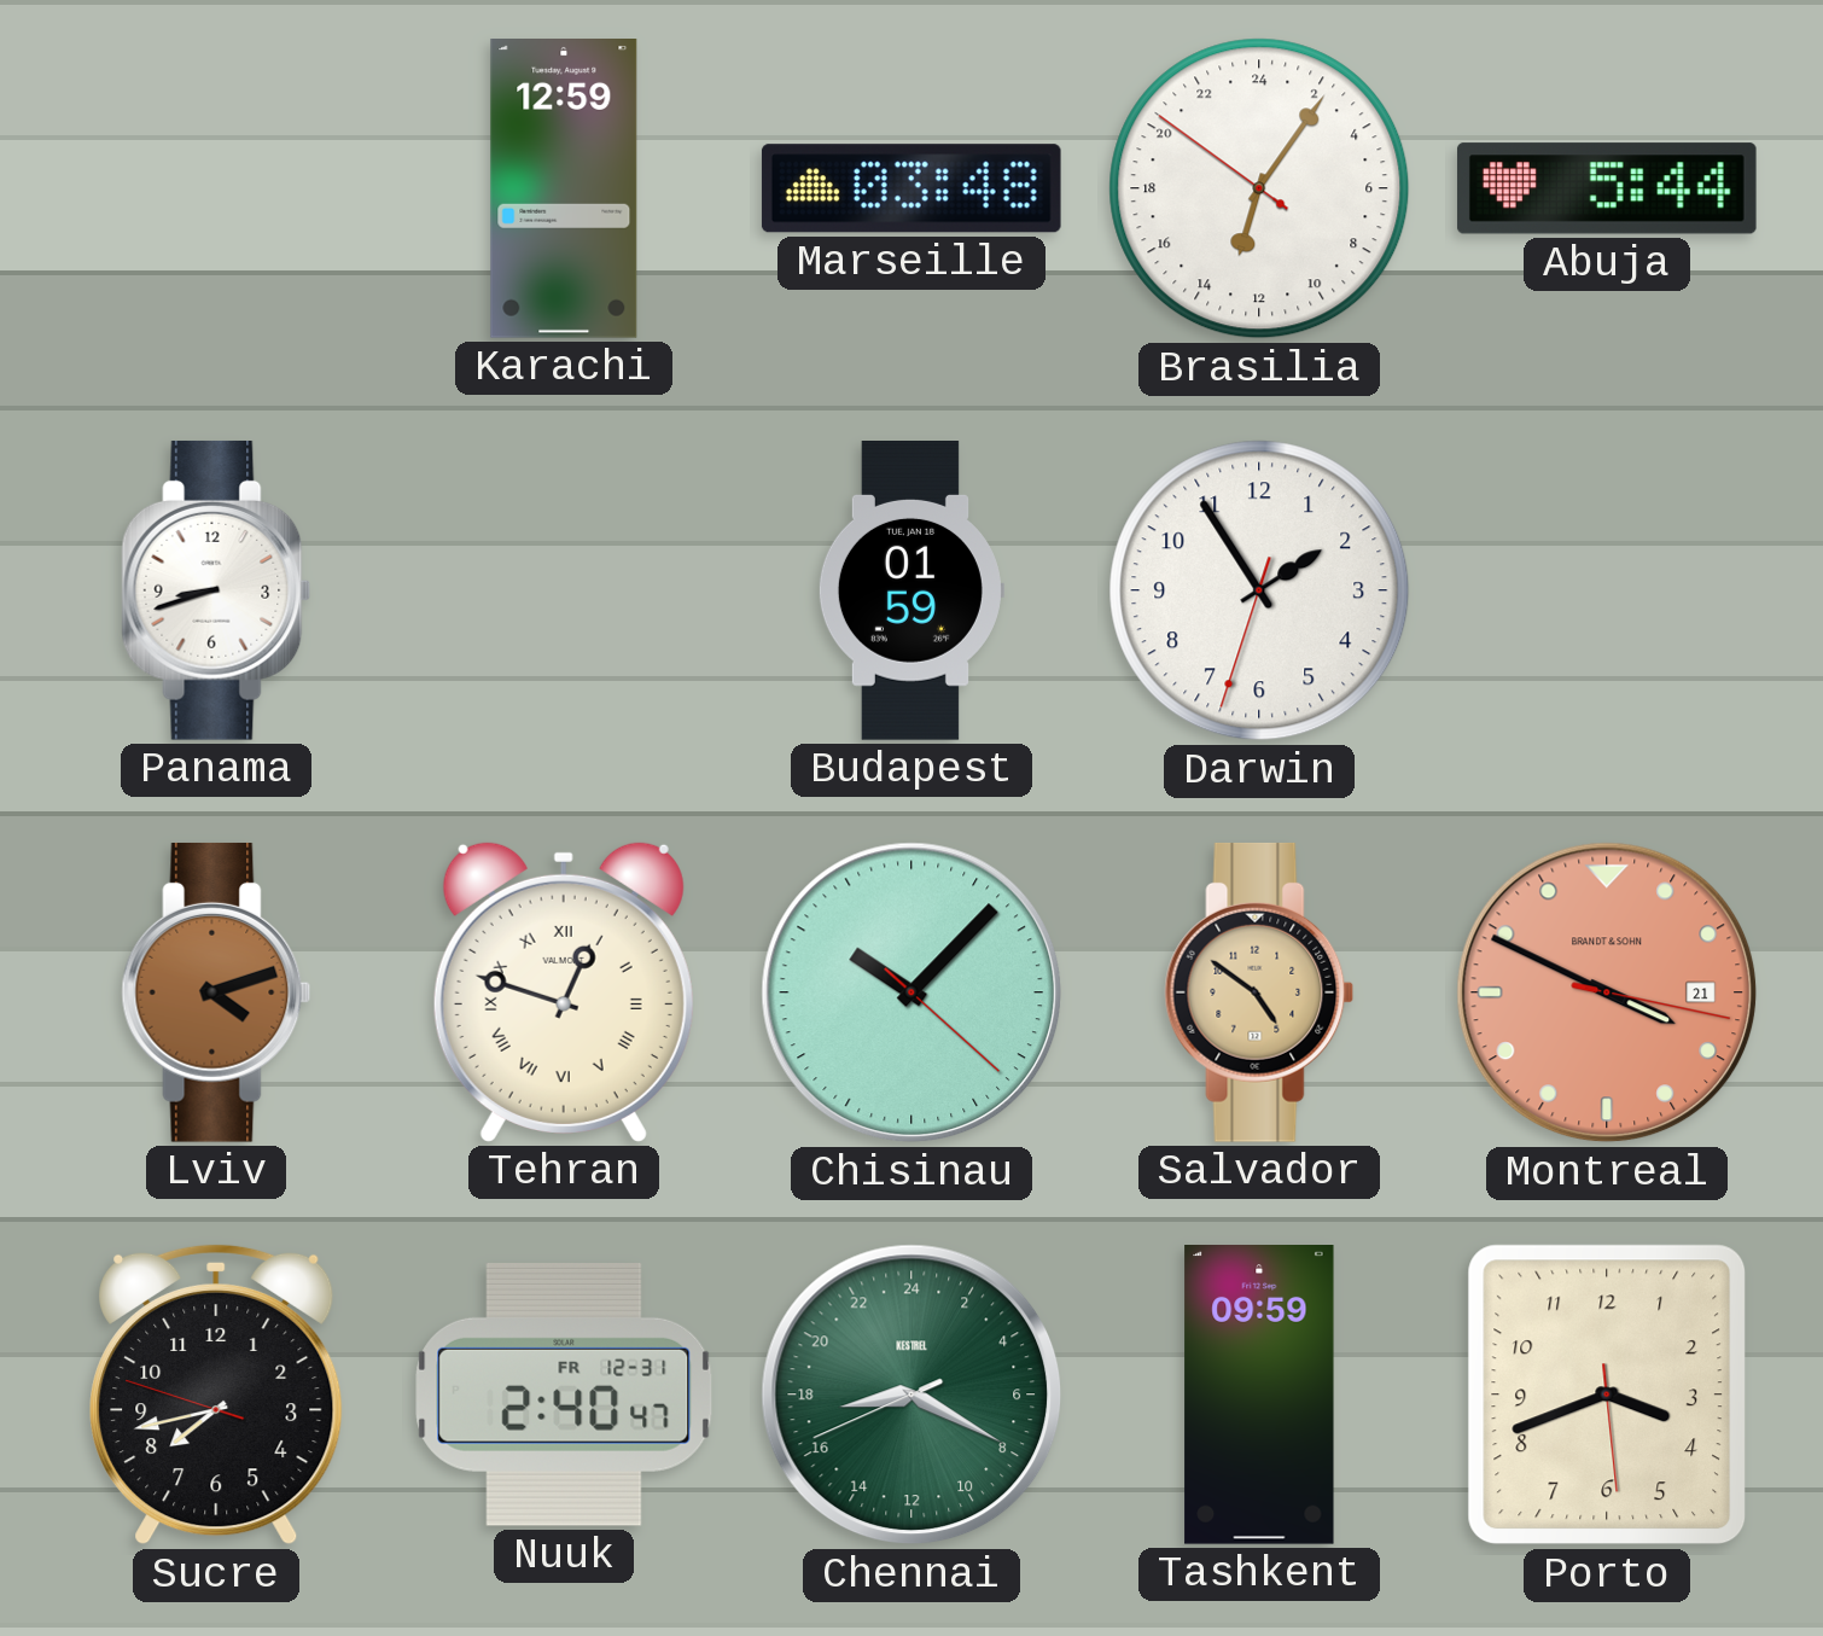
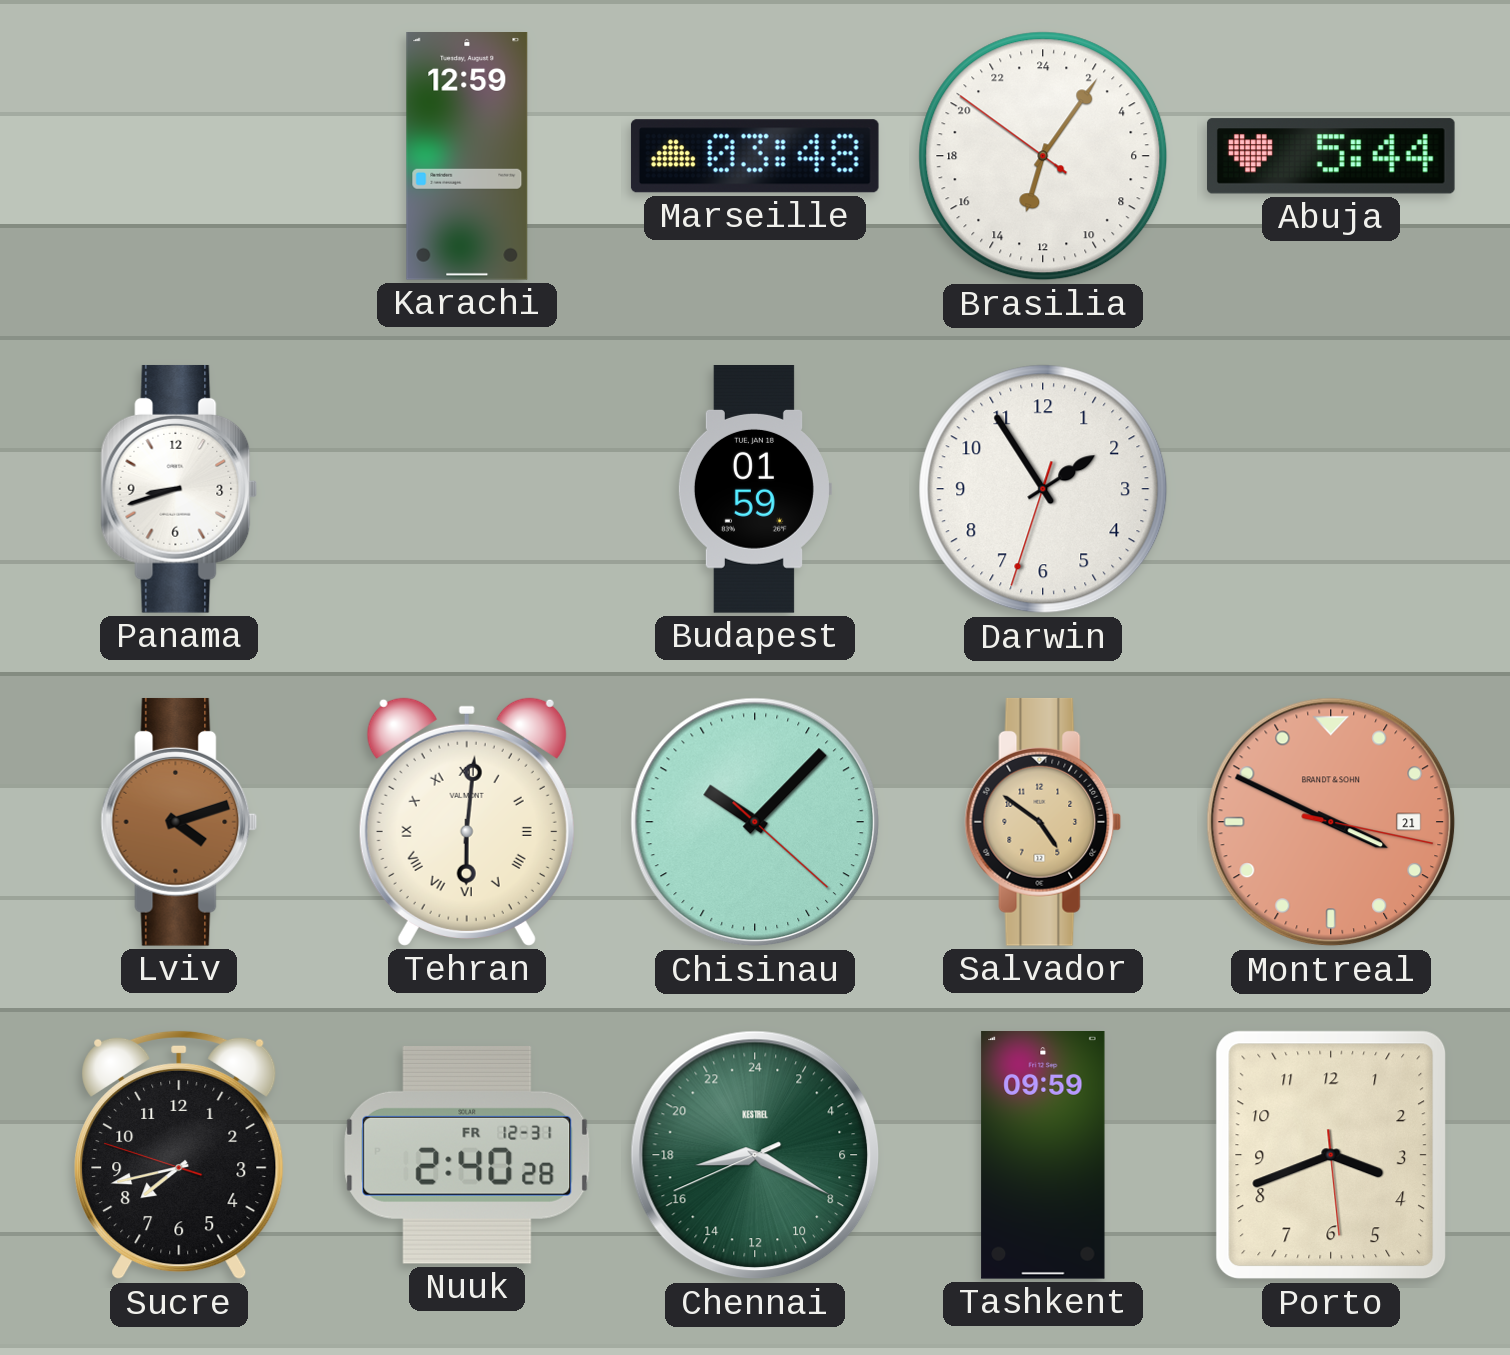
Tehran: 12:48 -> 6:01
Nuuk: 2:40:47 -> 2:40:28
